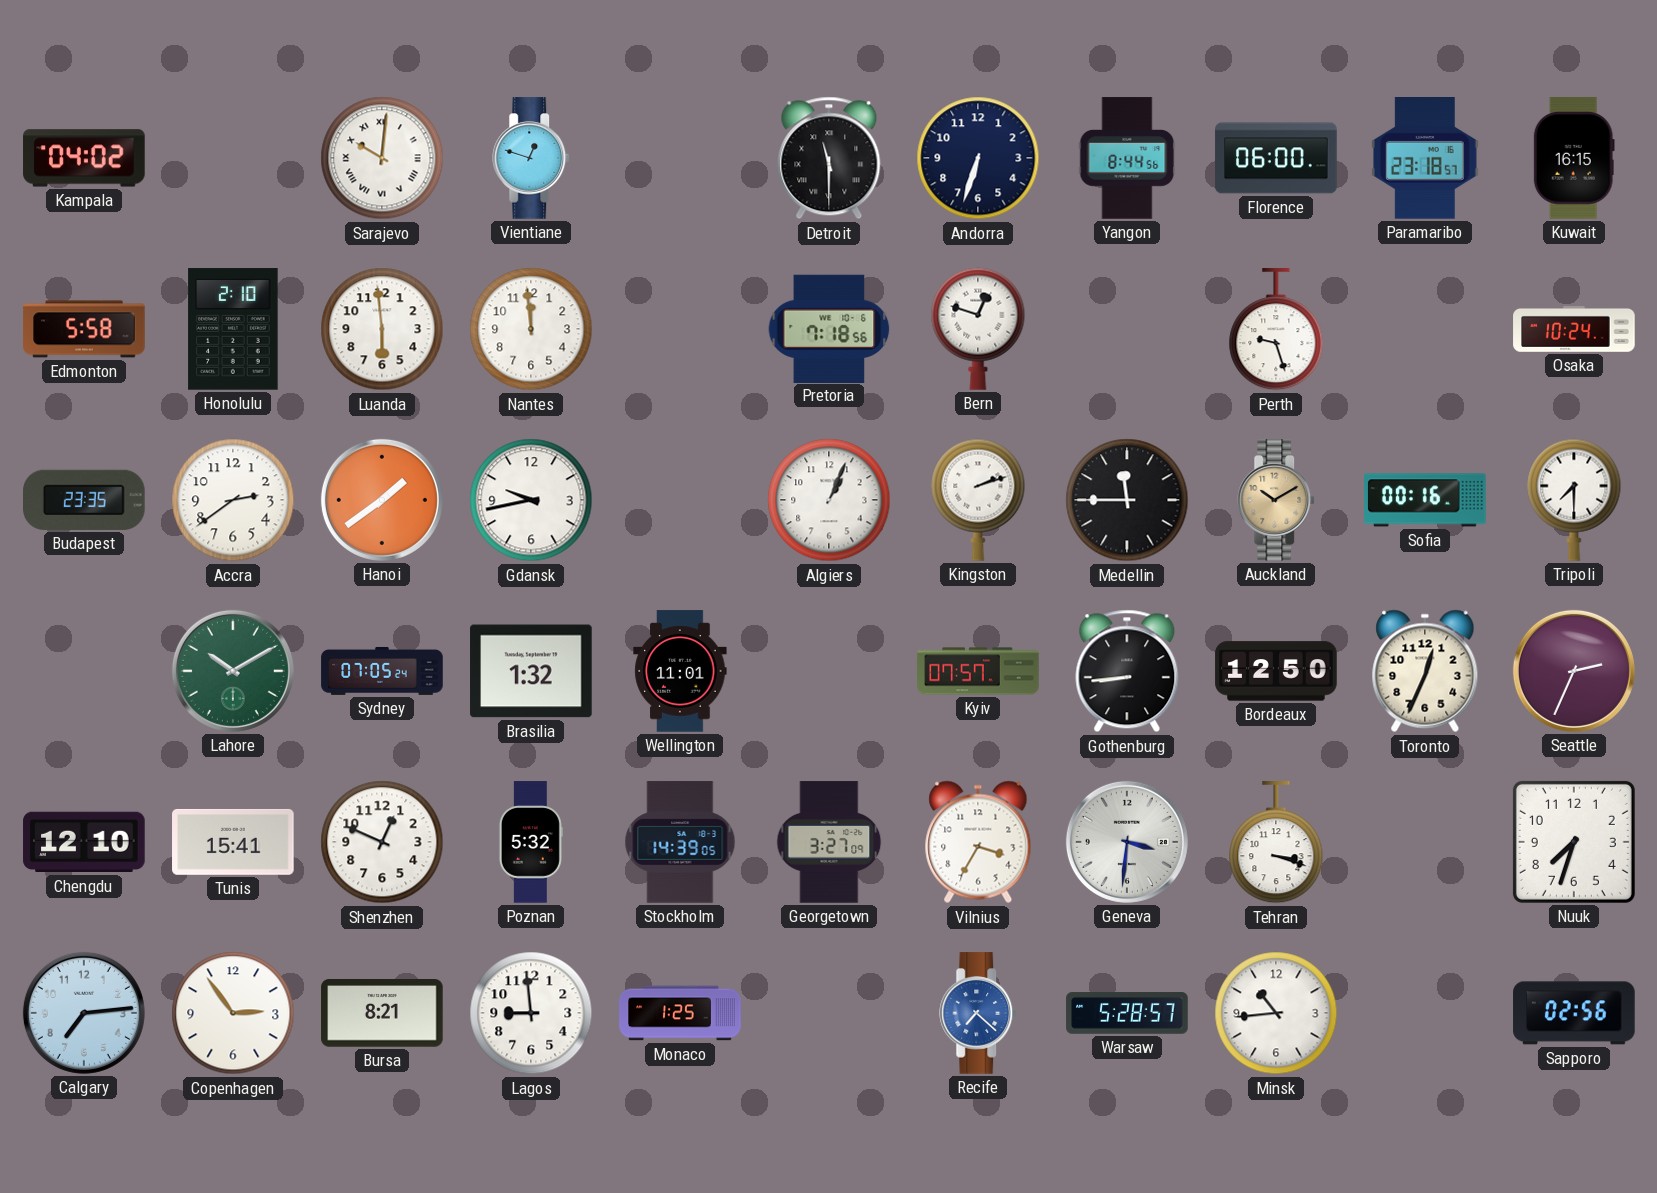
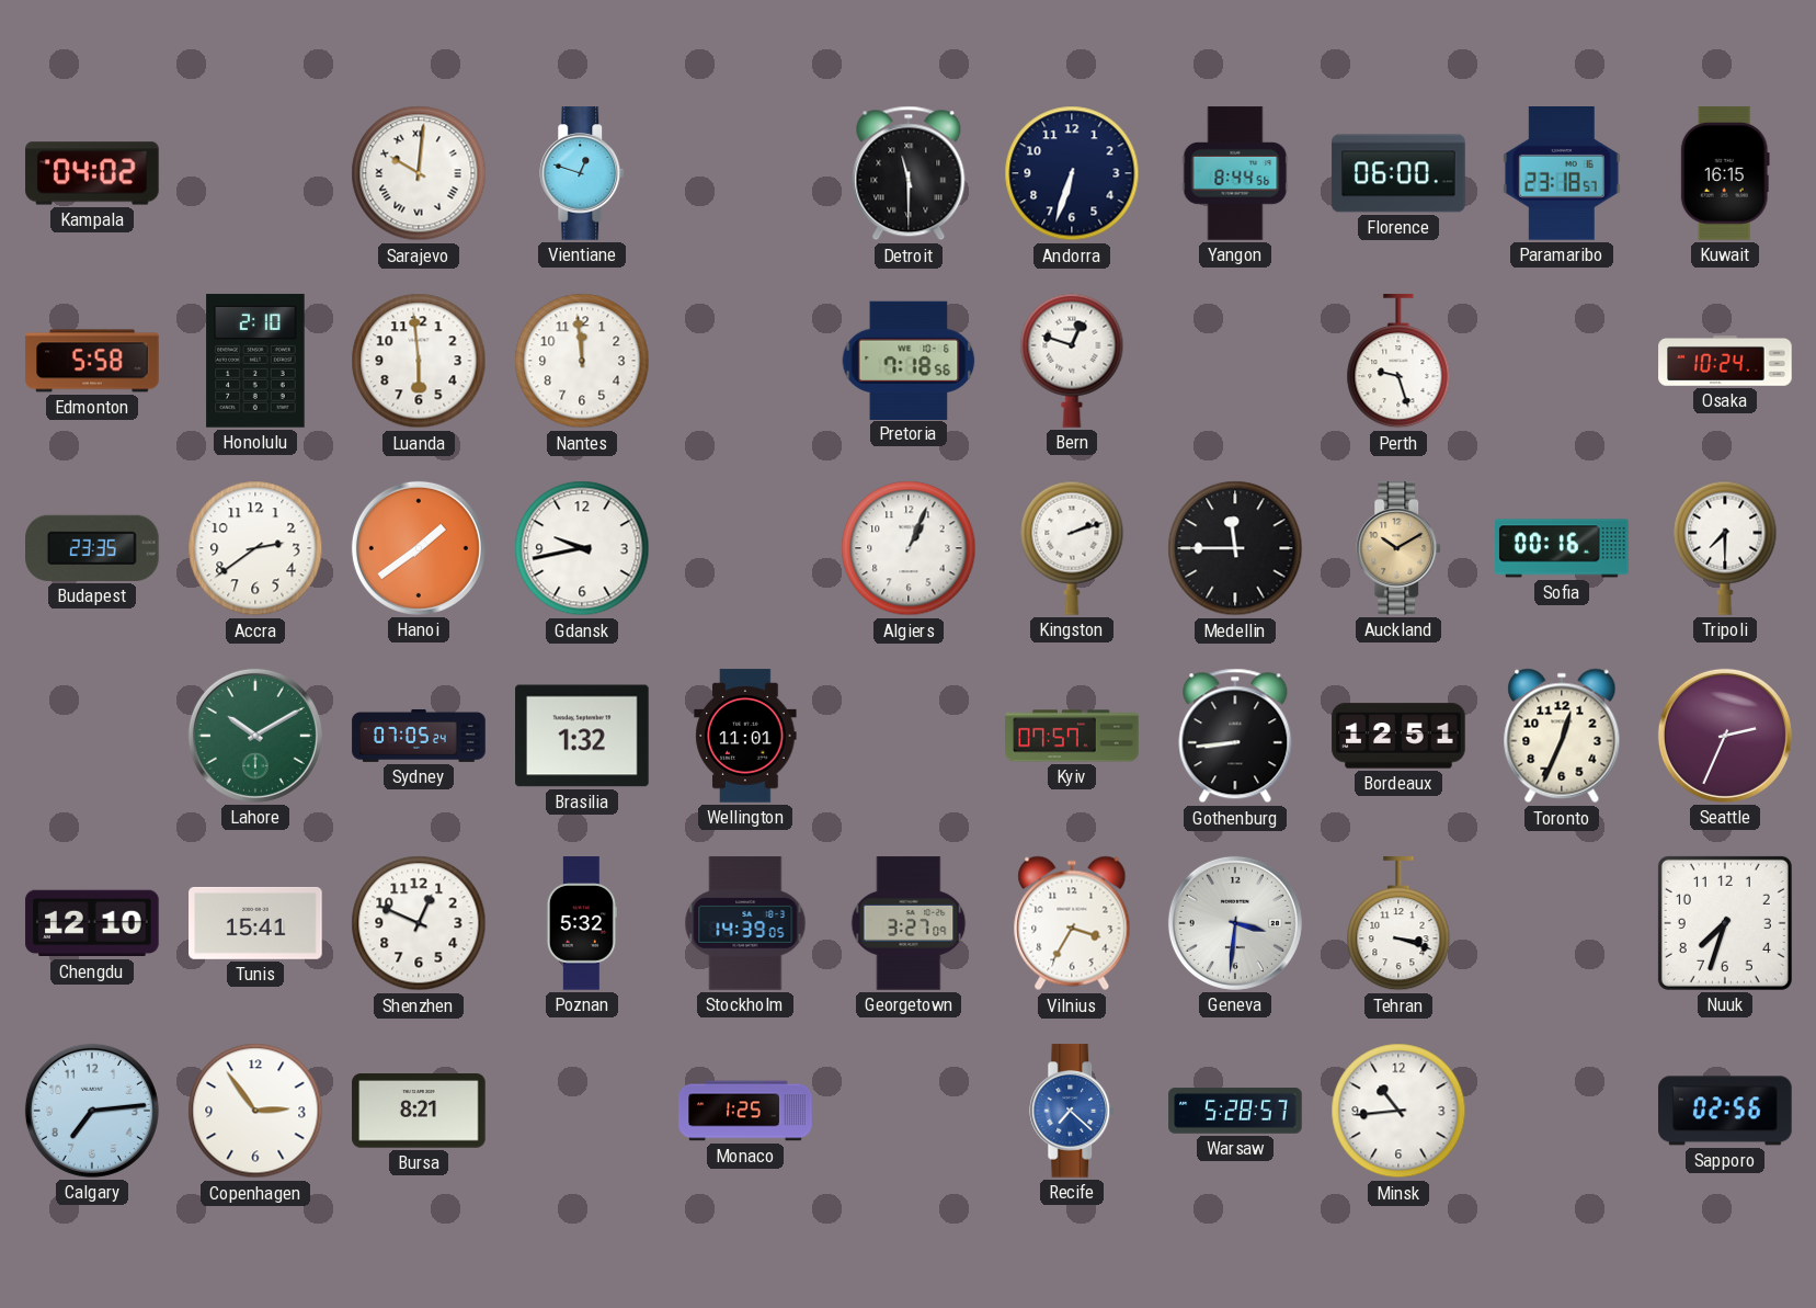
Bordeaux: 12:50 -> 12:51
Lagos: 8:59 -> none
